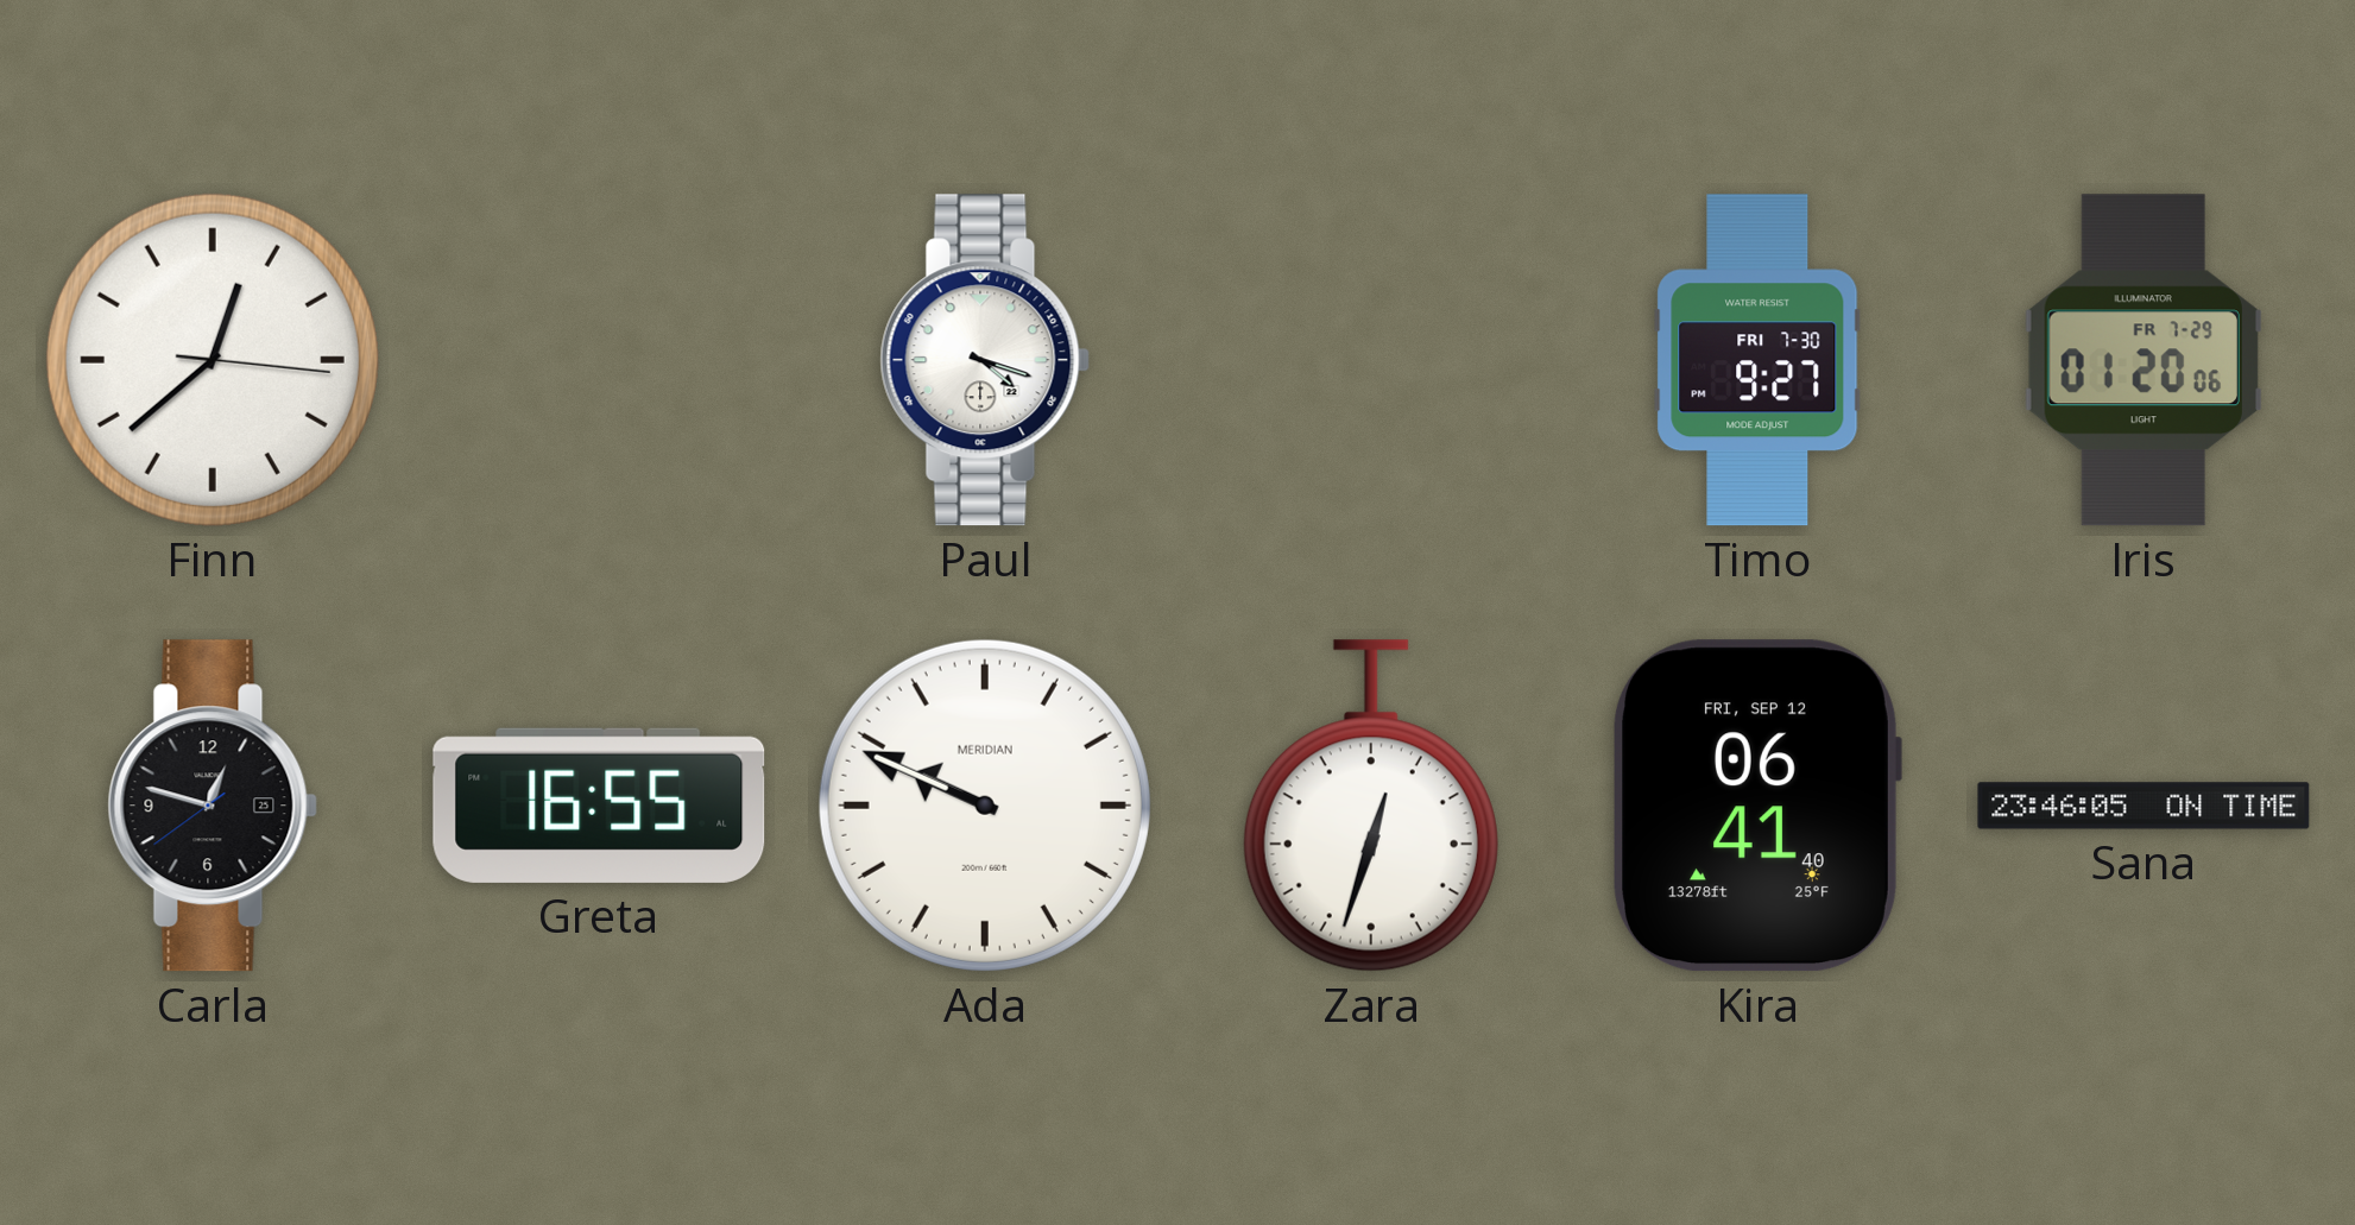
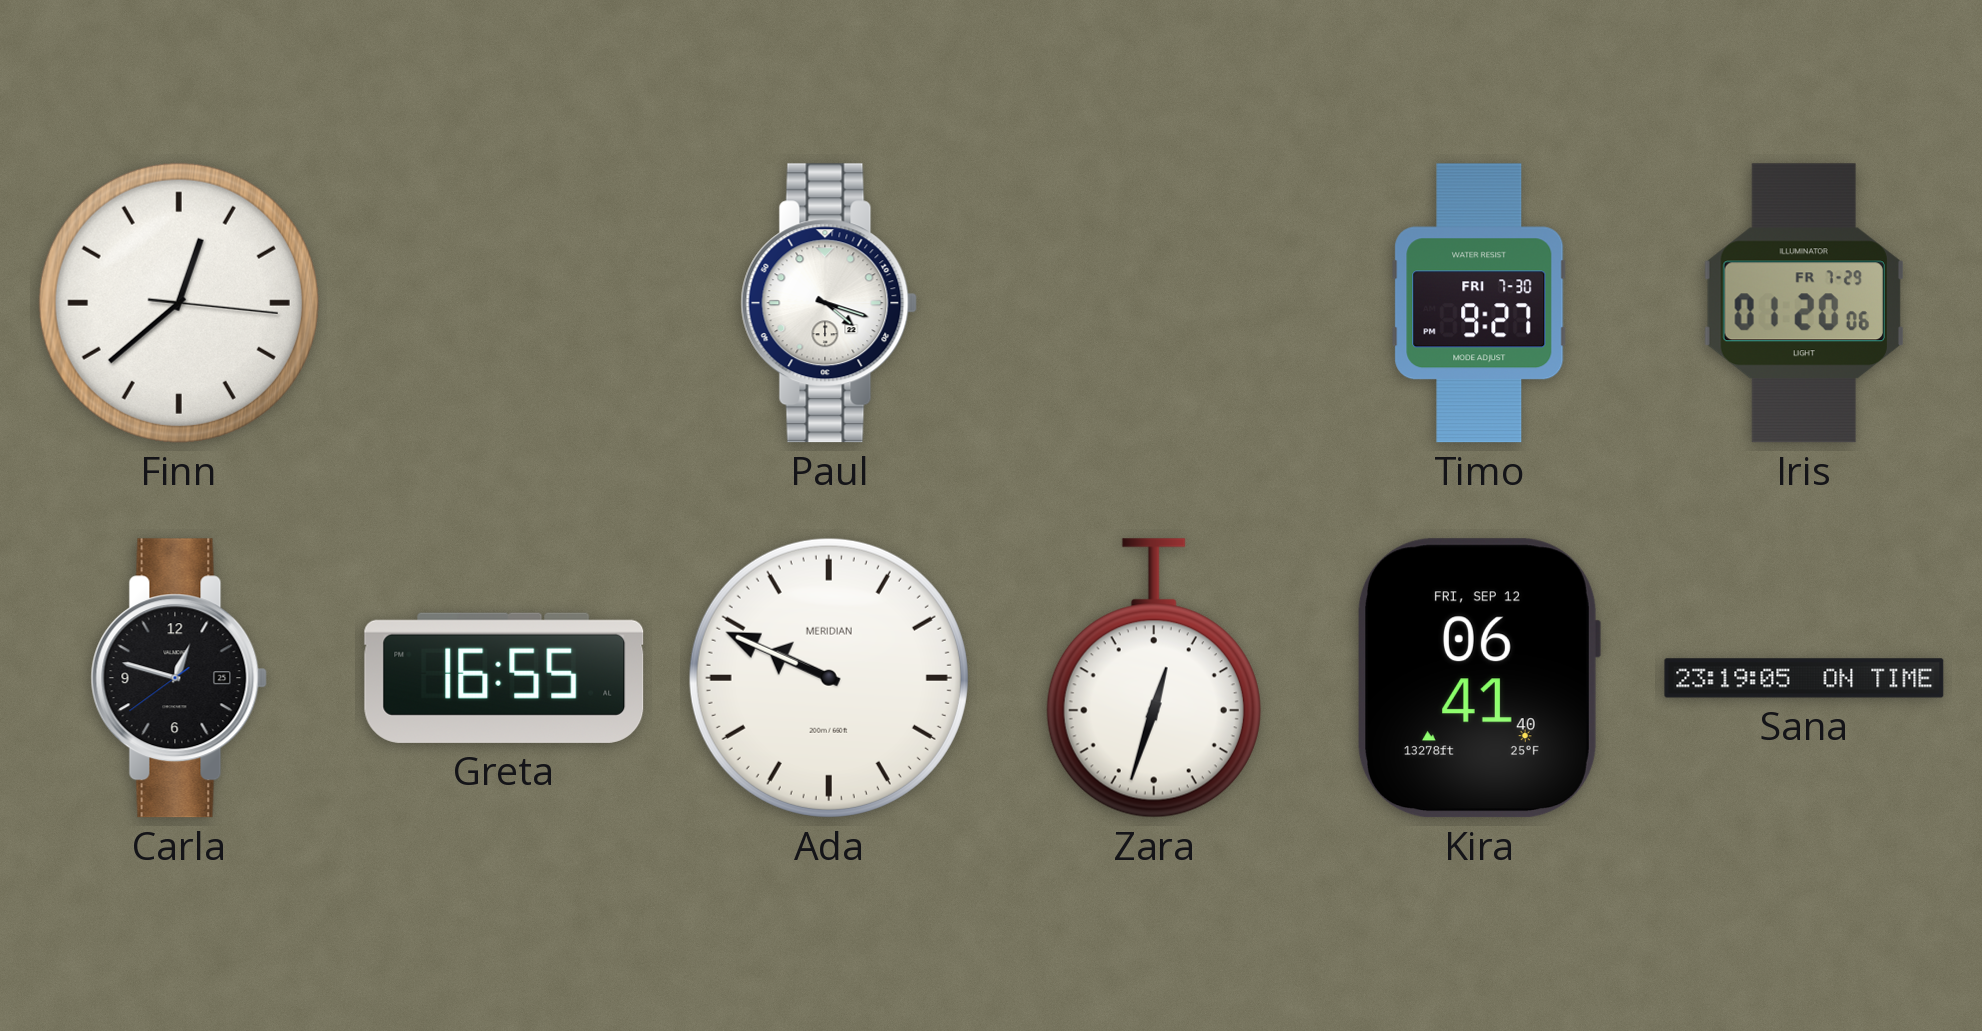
Sana: 23:46 -> 23:19
